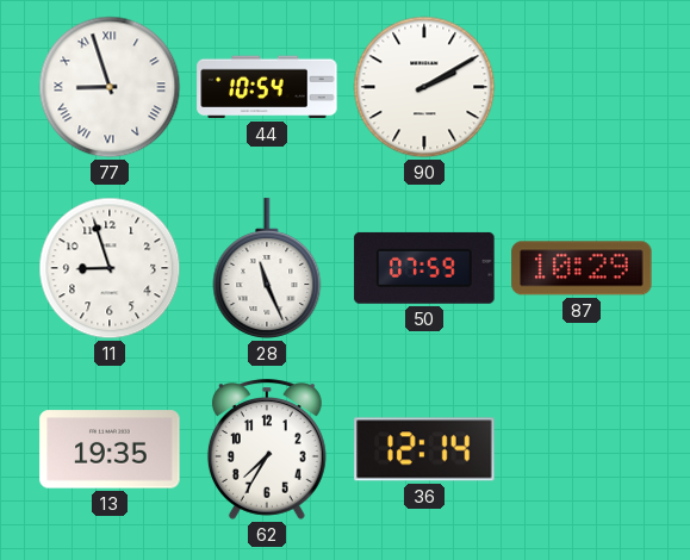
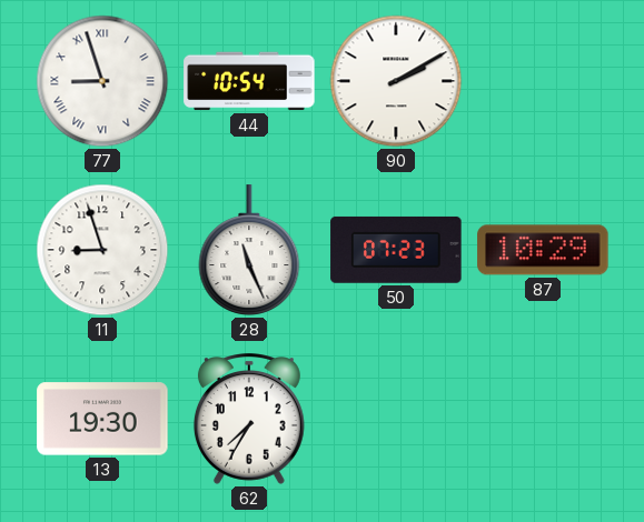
50: 07:59 -> 07:23
13: 19:35 -> 19:30
36: 12:14 -> none
